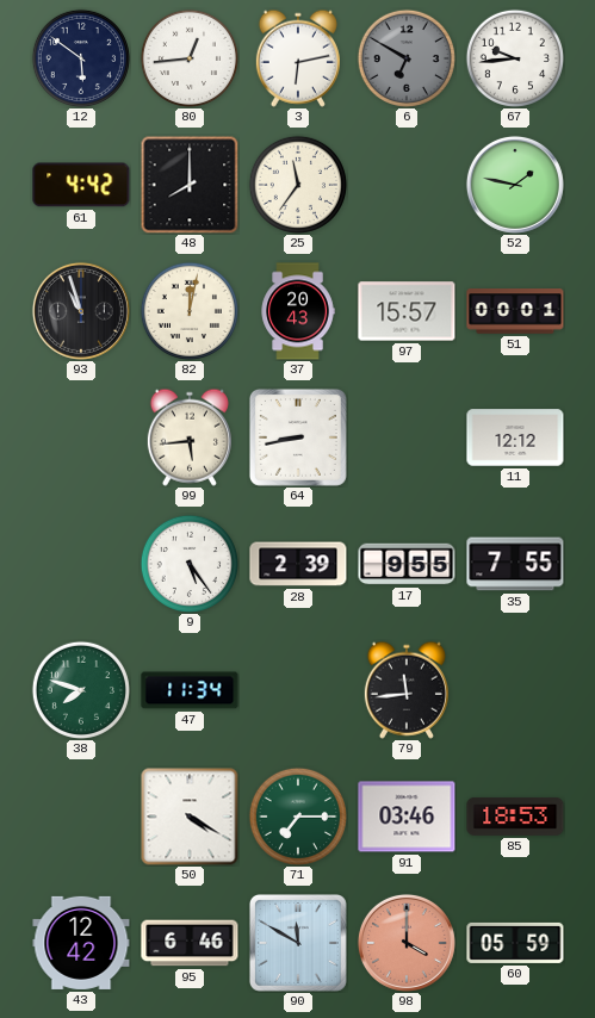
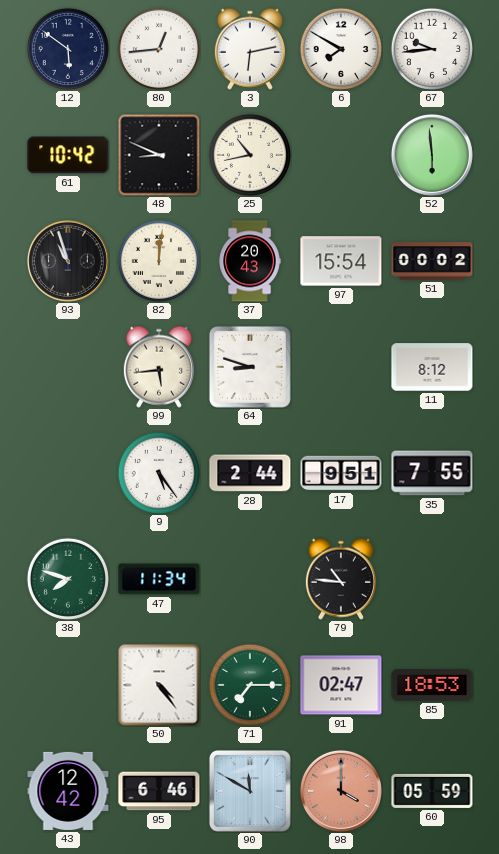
6: 6:50 -> 7:50
6 dial: grey -> white
61: 4:42 -> 10:42
48: 8:00 -> 8:49
25: 11:36 -> 10:43
52: 1:47 -> 5:59
82: 12:02 -> 12:01
97: 15:57 -> 15:54
51: 00:01 -> 00:02
64: 8:43 -> 8:48
11: 12:12 -> 8:12
28: 2:39 -> 2:44
17: 9:55 -> 9:51
79: 11:44 -> 10:46
50: 4:20 -> 4:24
91: 03:46 -> 02:47
